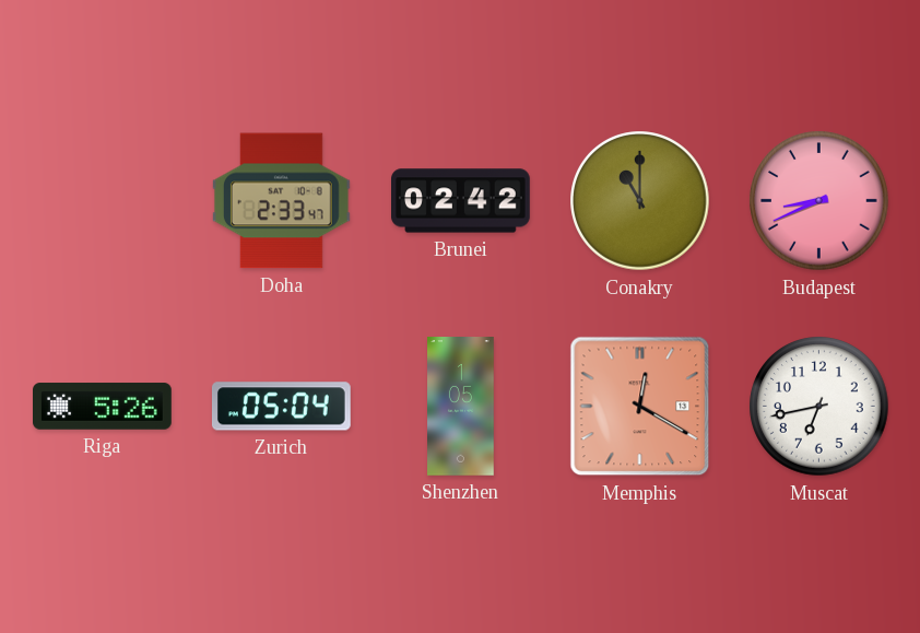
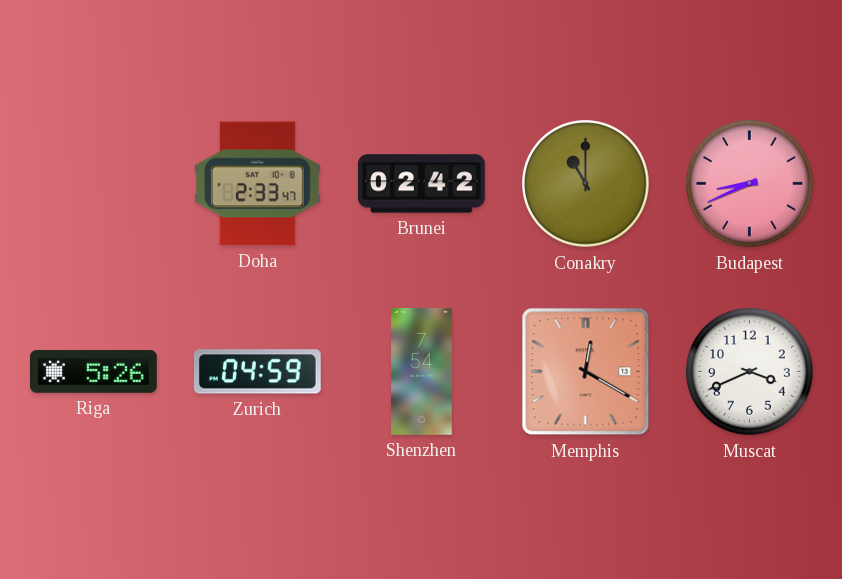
Zurich: 05:04 -> 04:59
Shenzhen: 1:05 -> 7:54
Muscat: 6:43 -> 3:41
